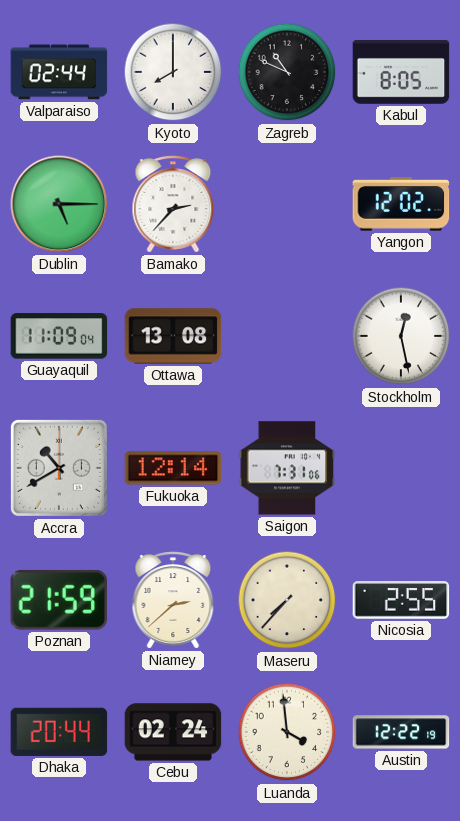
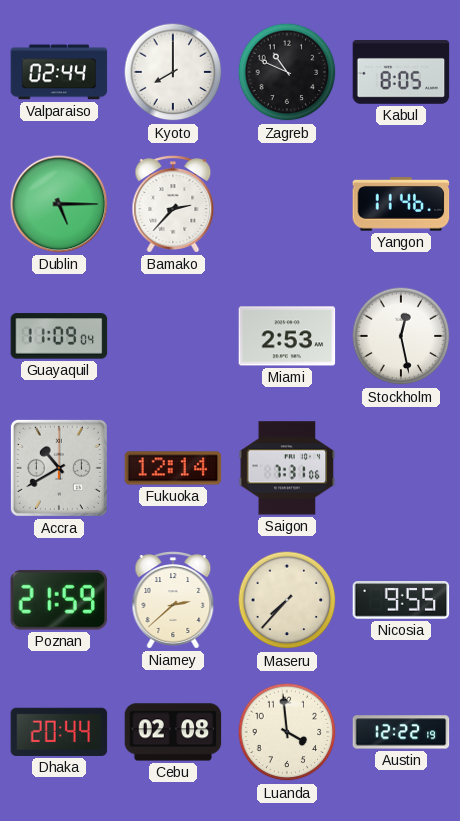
Yangon: 12:02 -> 11:46
Ottawa: 13:08 -> none
Miami: none -> 2:53
Nicosia: 2:55 -> 9:55
Cebu: 02:24 -> 02:08
